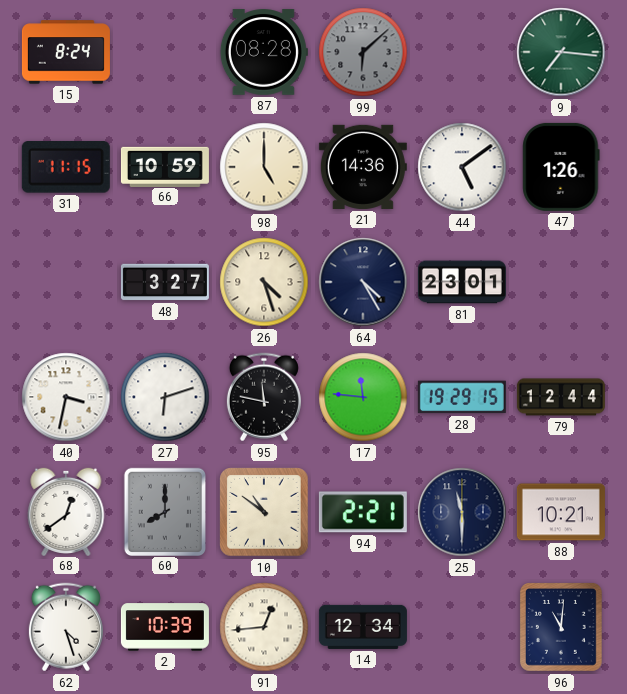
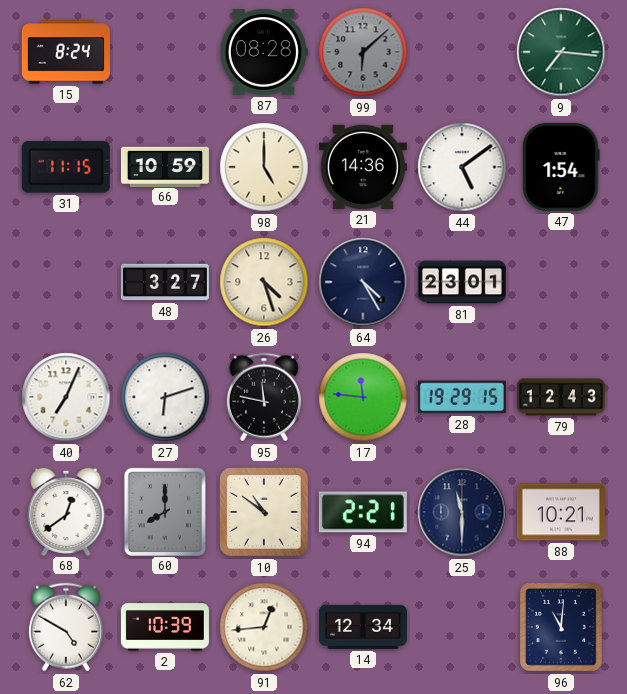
47: 1:26 -> 1:54
40: 3:32 -> 7:04
79: 12:44 -> 12:43
62: 4:27 -> 4:50
